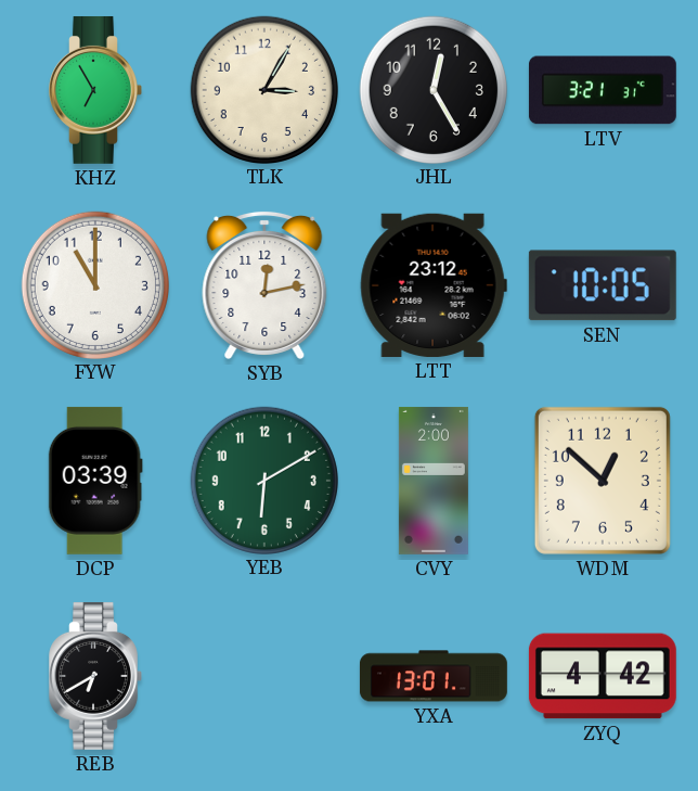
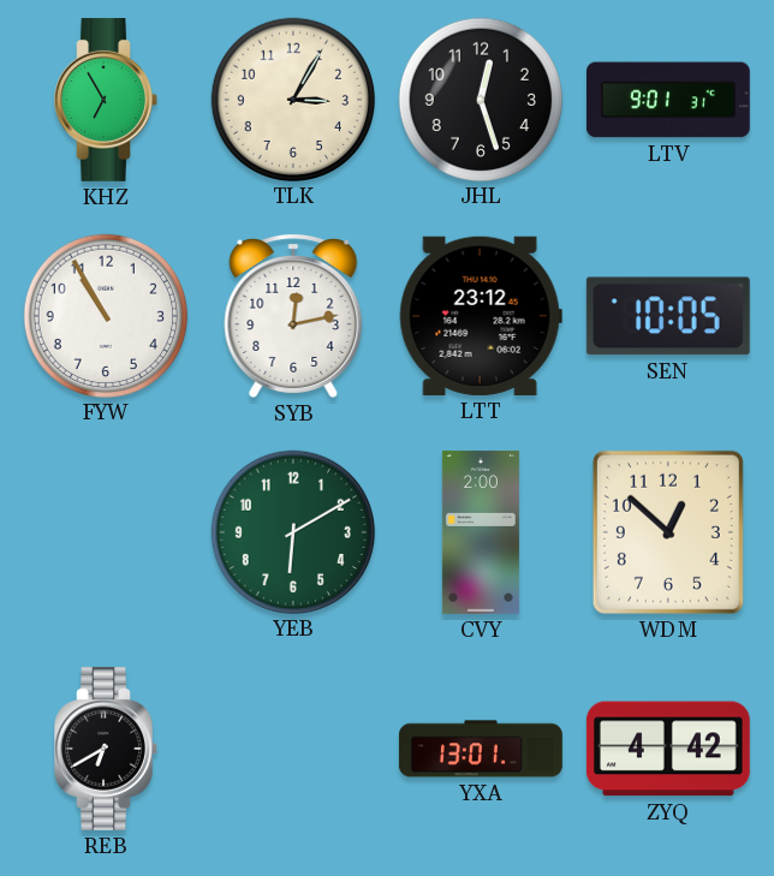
JHL: 12:25 -> 12:27
LTV: 3:21 -> 9:01
FYW: 11:00 -> 10:55
DCP: 03:39 -> none
